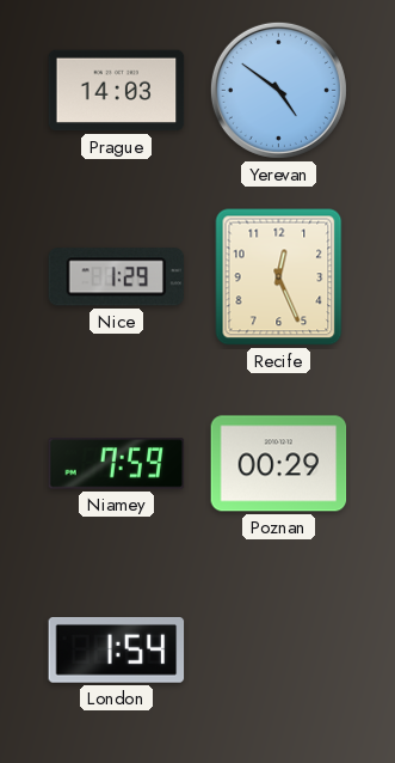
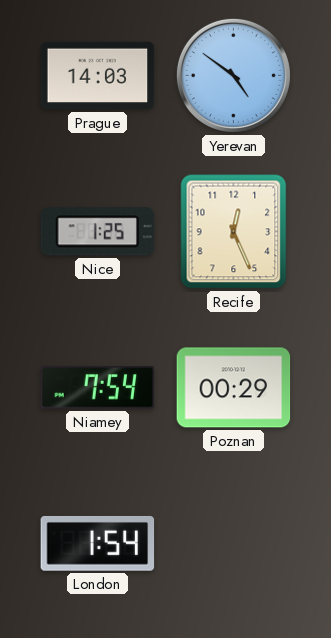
Nice: 1:29 -> 1:25
Niamey: 7:59 -> 7:54
